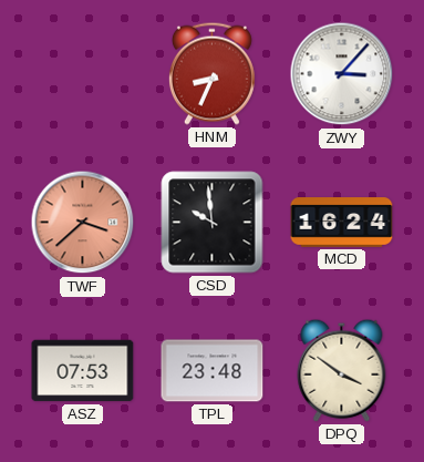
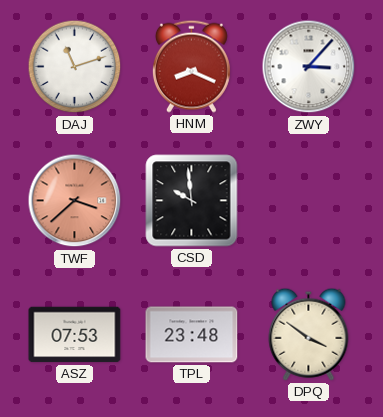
DAJ: none -> 11:12
HNM: 8:34 -> 8:19
MCD: 16:24 -> none
